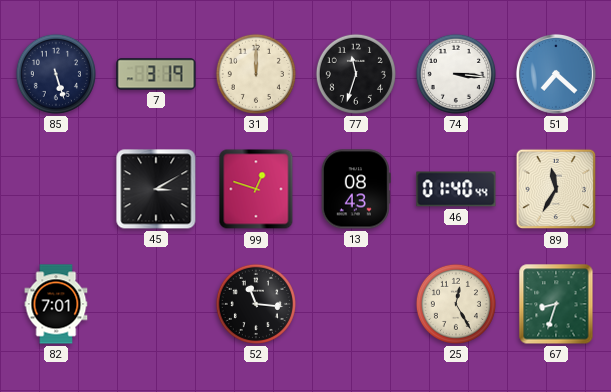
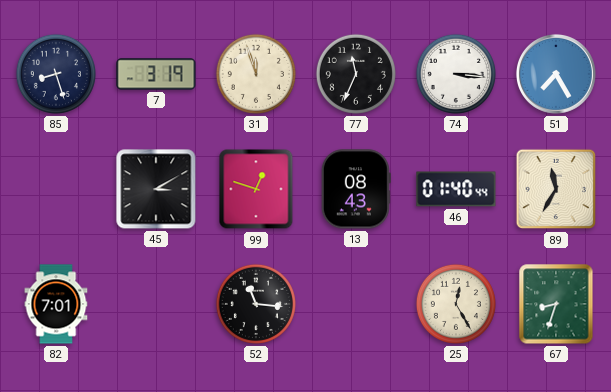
85: 5:27 -> 8:27
31: 12:00 -> 11:57
77: 11:33 -> 11:34
51: 7:22 -> 7:25
